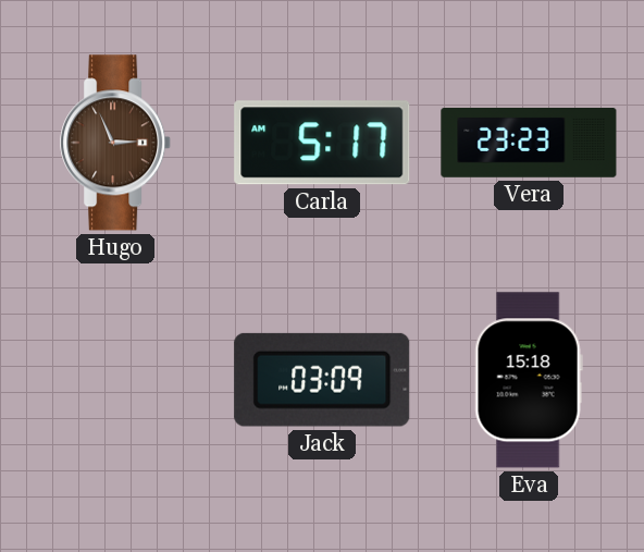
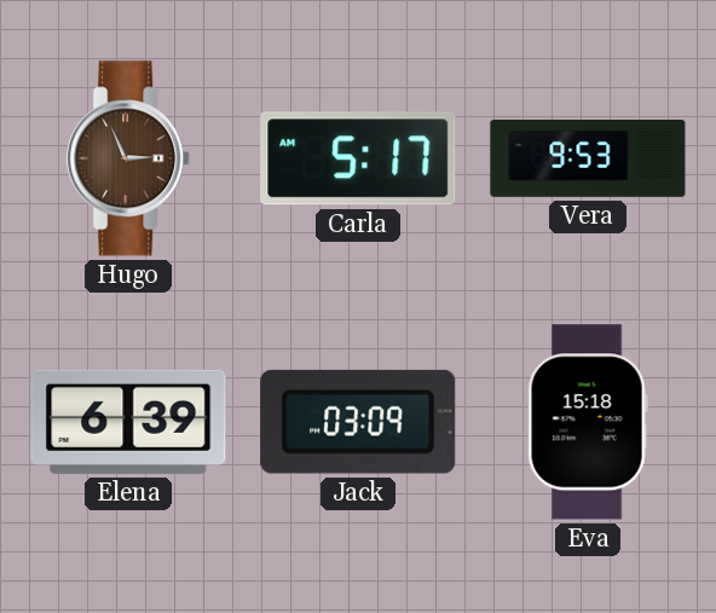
Vera: 23:23 -> 9:53
Elena: none -> 6:39
